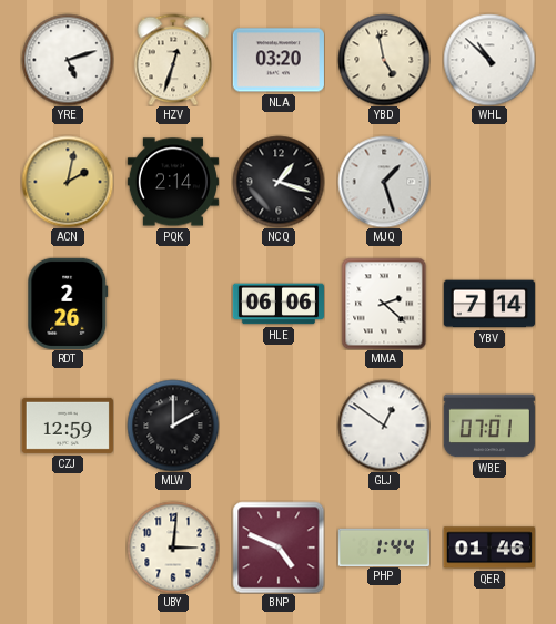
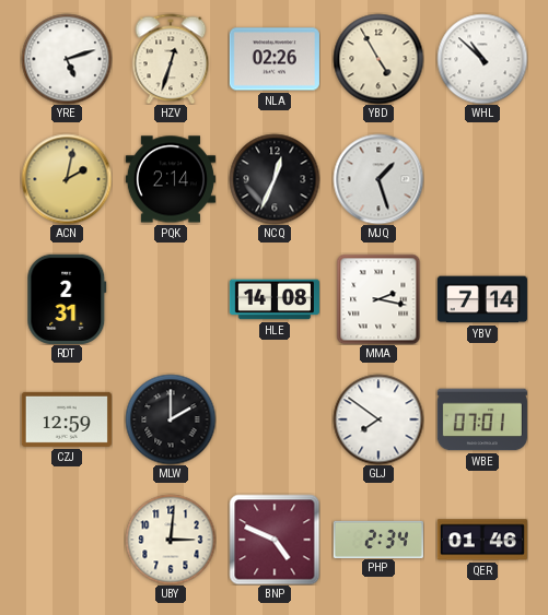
NLA: 03:20 -> 02:26
YBD: 4:58 -> 4:55
NCQ: 1:18 -> 12:34
RDT: 2:26 -> 2:31
HLE: 06:06 -> 14:08
MMA: 2:22 -> 2:17
GLJ: 12:51 -> 7:51
PHP: 1:44 -> 2:34
